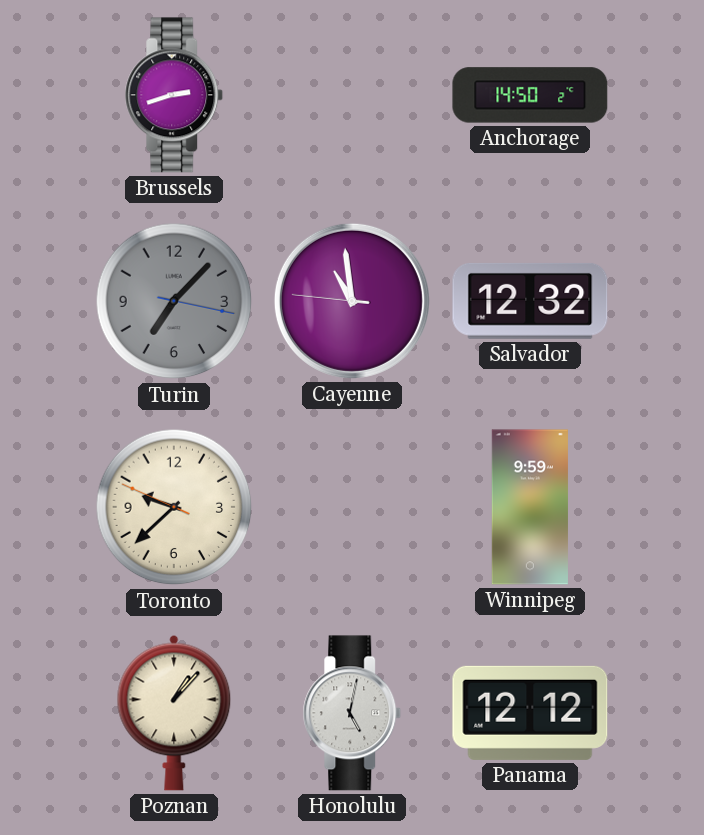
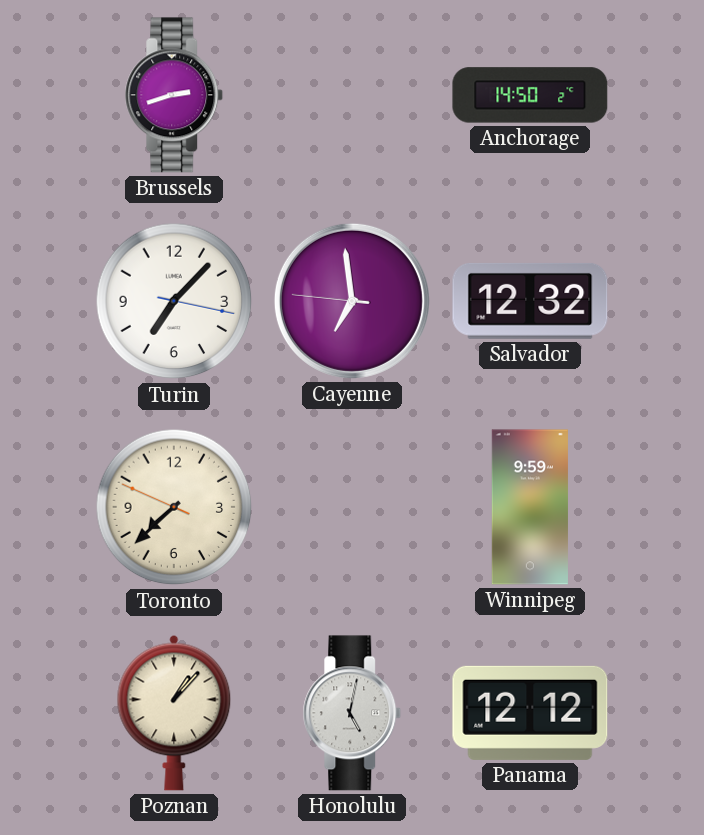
Turin dial: grey -> white
Cayenne: 10:58 -> 6:58
Toronto: 9:37 -> 7:37
